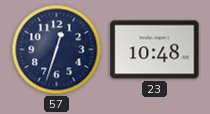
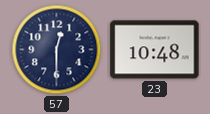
57: 12:33 -> 12:30
